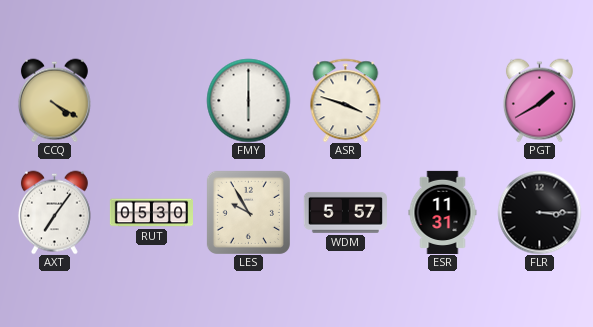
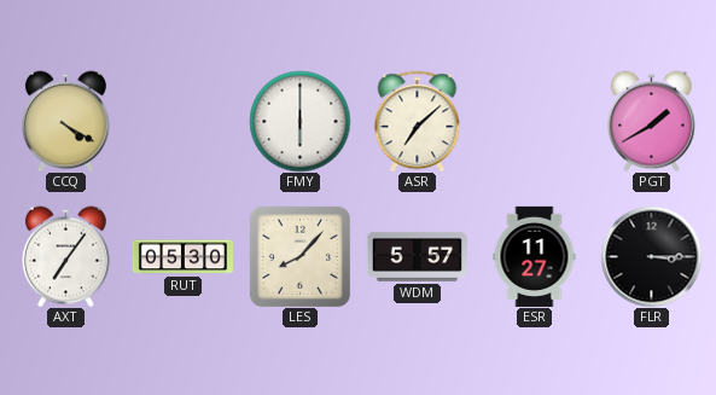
ASR: 3:48 -> 7:08
LES: 9:55 -> 8:07
ESR: 11:31 -> 11:27
